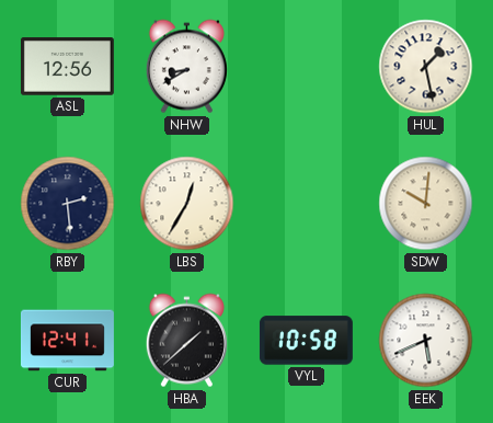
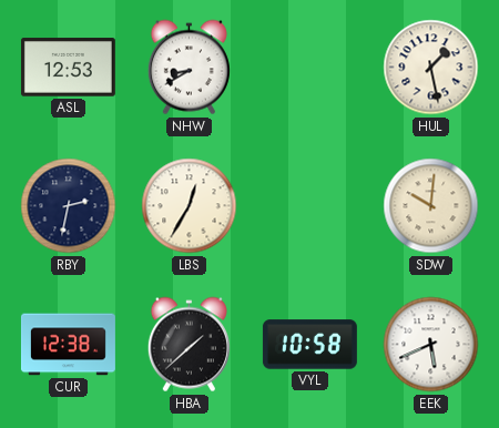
ASL: 12:56 -> 12:53
RBY: 2:29 -> 2:32
CUR: 12:41 -> 12:38
